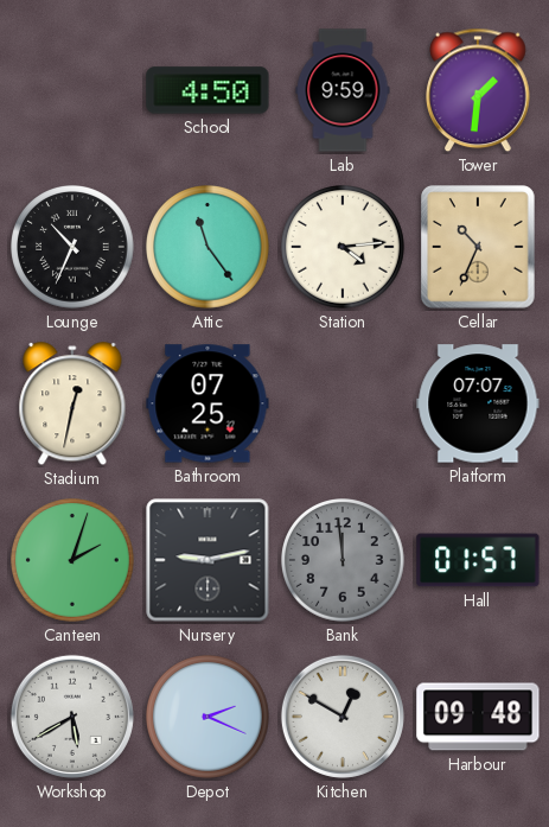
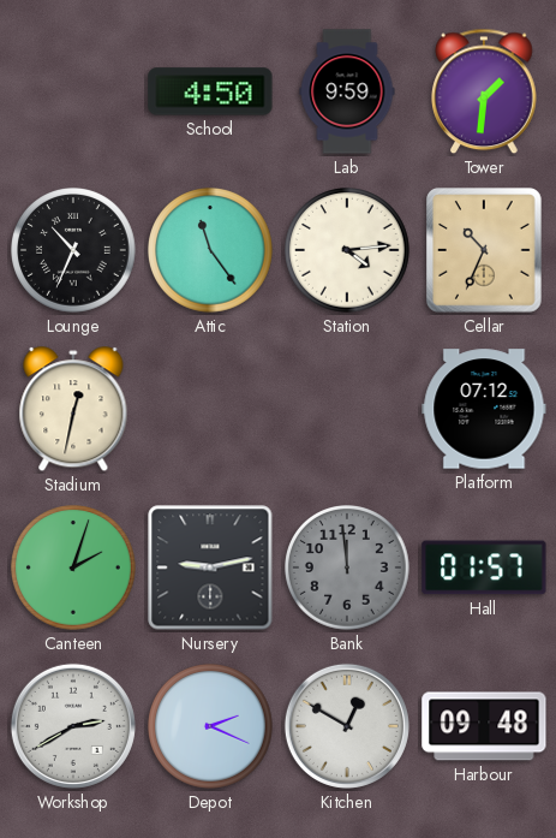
Bathroom: 07:25 -> none
Platform: 07:07 -> 07:12
Workshop: 5:40 -> 2:40
